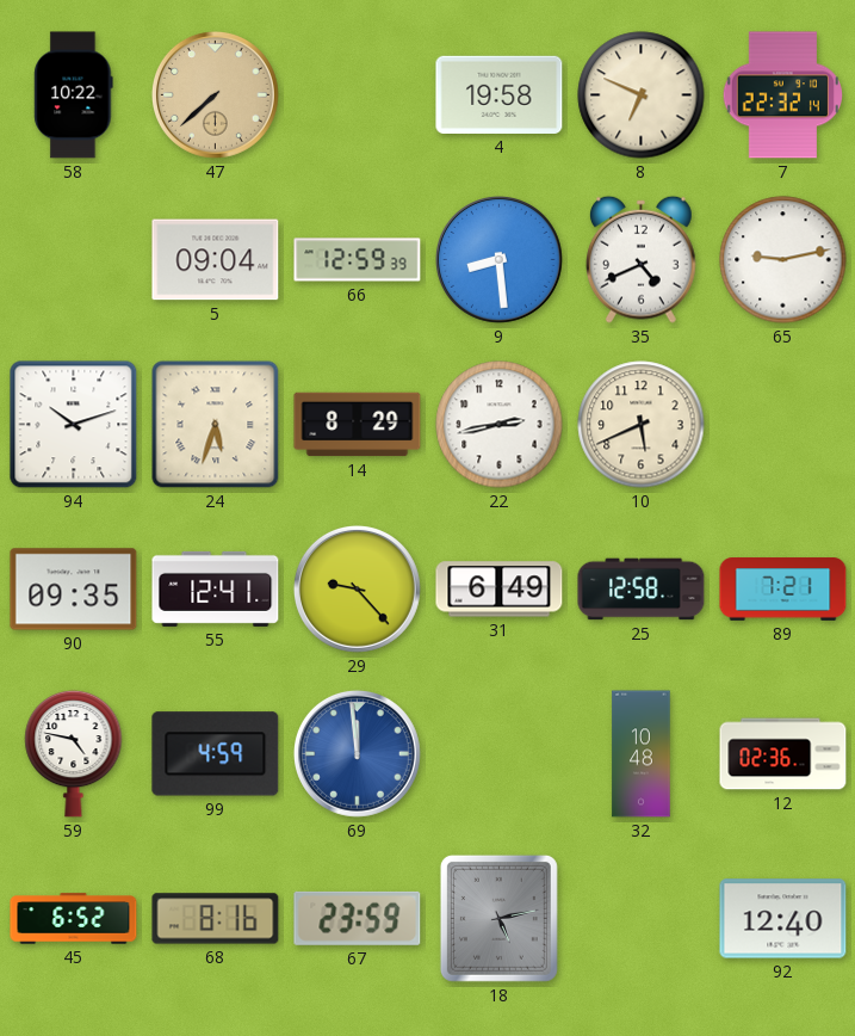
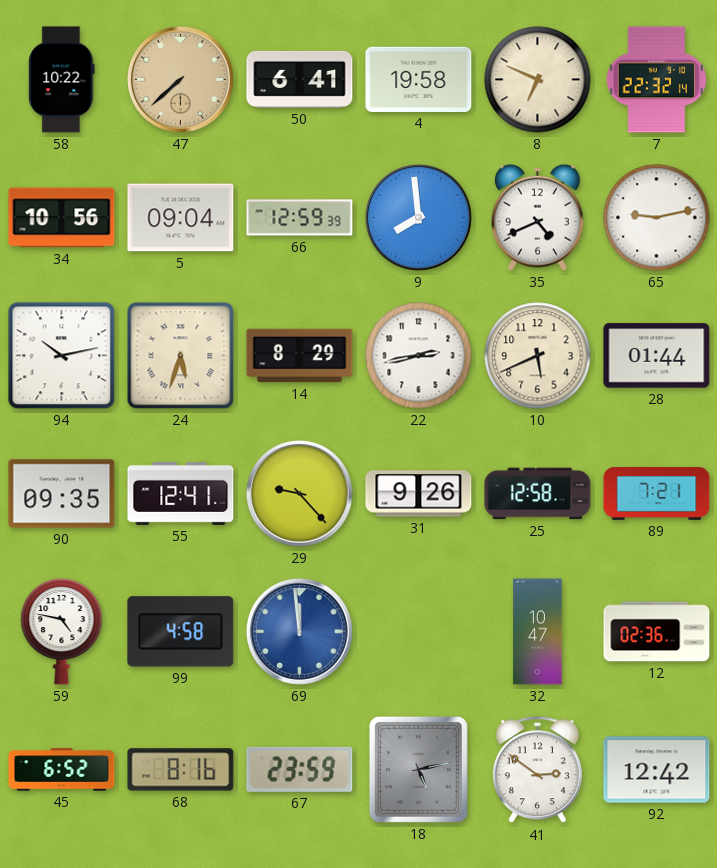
50: none -> 6:41
34: none -> 10:56
9: 8:29 -> 7:59
94: 10:12 -> 10:13
28: none -> 01:44
31: 6:49 -> 9:26
99: 4:59 -> 4:58
32: 10:48 -> 10:47
41: none -> 2:51
92: 12:40 -> 12:42
